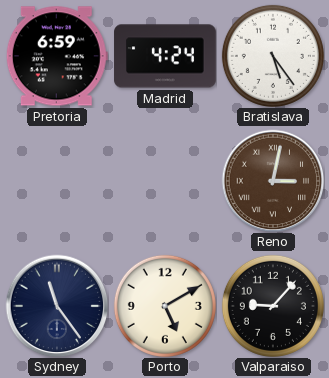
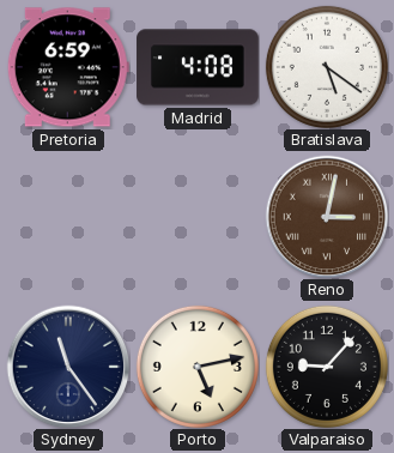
Madrid: 4:24 -> 4:08
Bratislava: 5:24 -> 5:21
Porto: 5:10 -> 5:13
